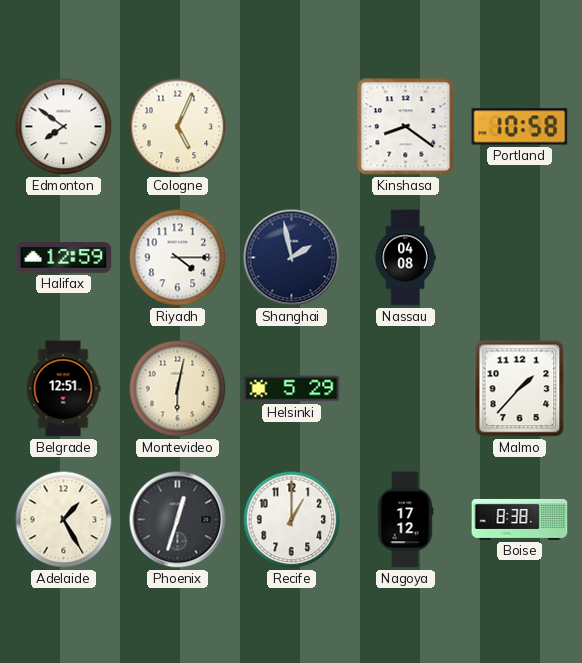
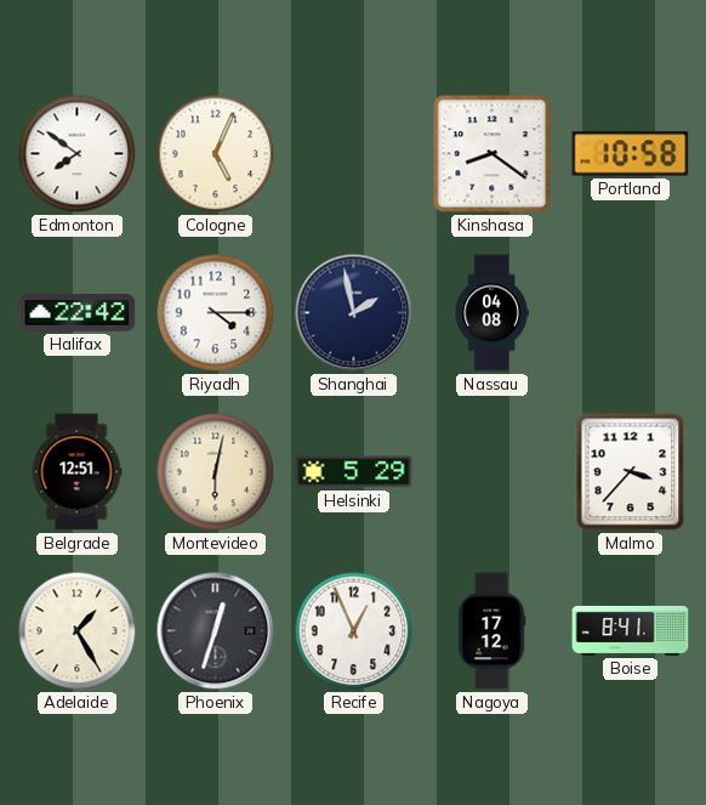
Halifax: 12:59 -> 22:42
Malmo: 1:37 -> 3:37
Recife: 1:00 -> 12:56
Boise: 8:38 -> 8:41
